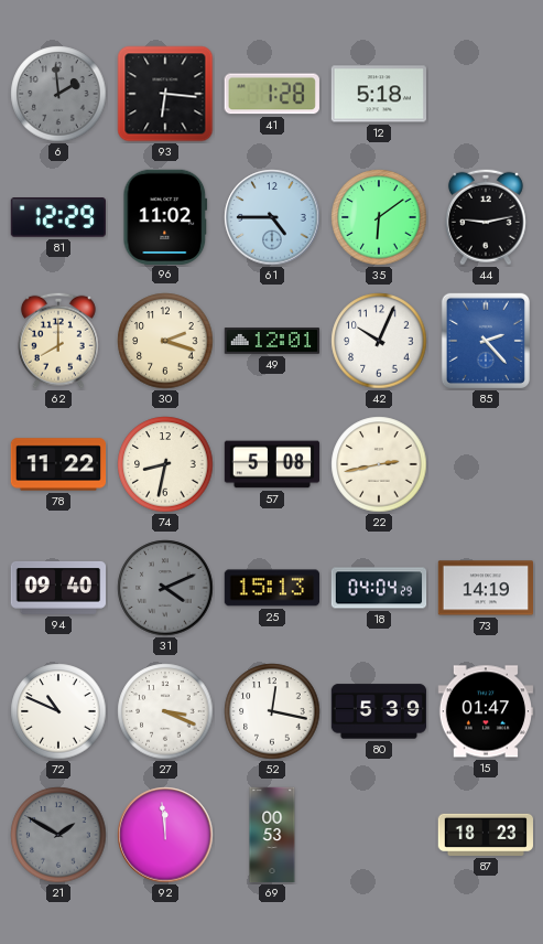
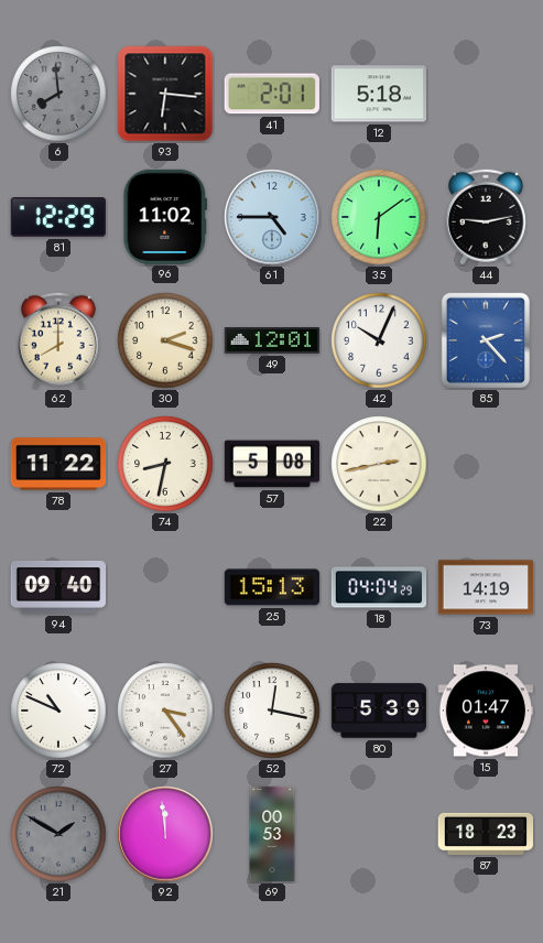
6: 1:59 -> 7:59
41: 1:28 -> 2:01
31: 4:11 -> none
27: 3:19 -> 3:24
